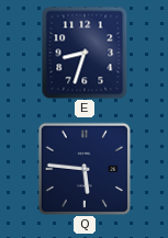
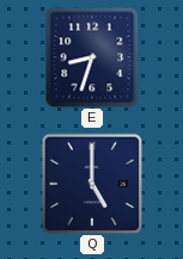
Q: 5:46 -> 5:00
